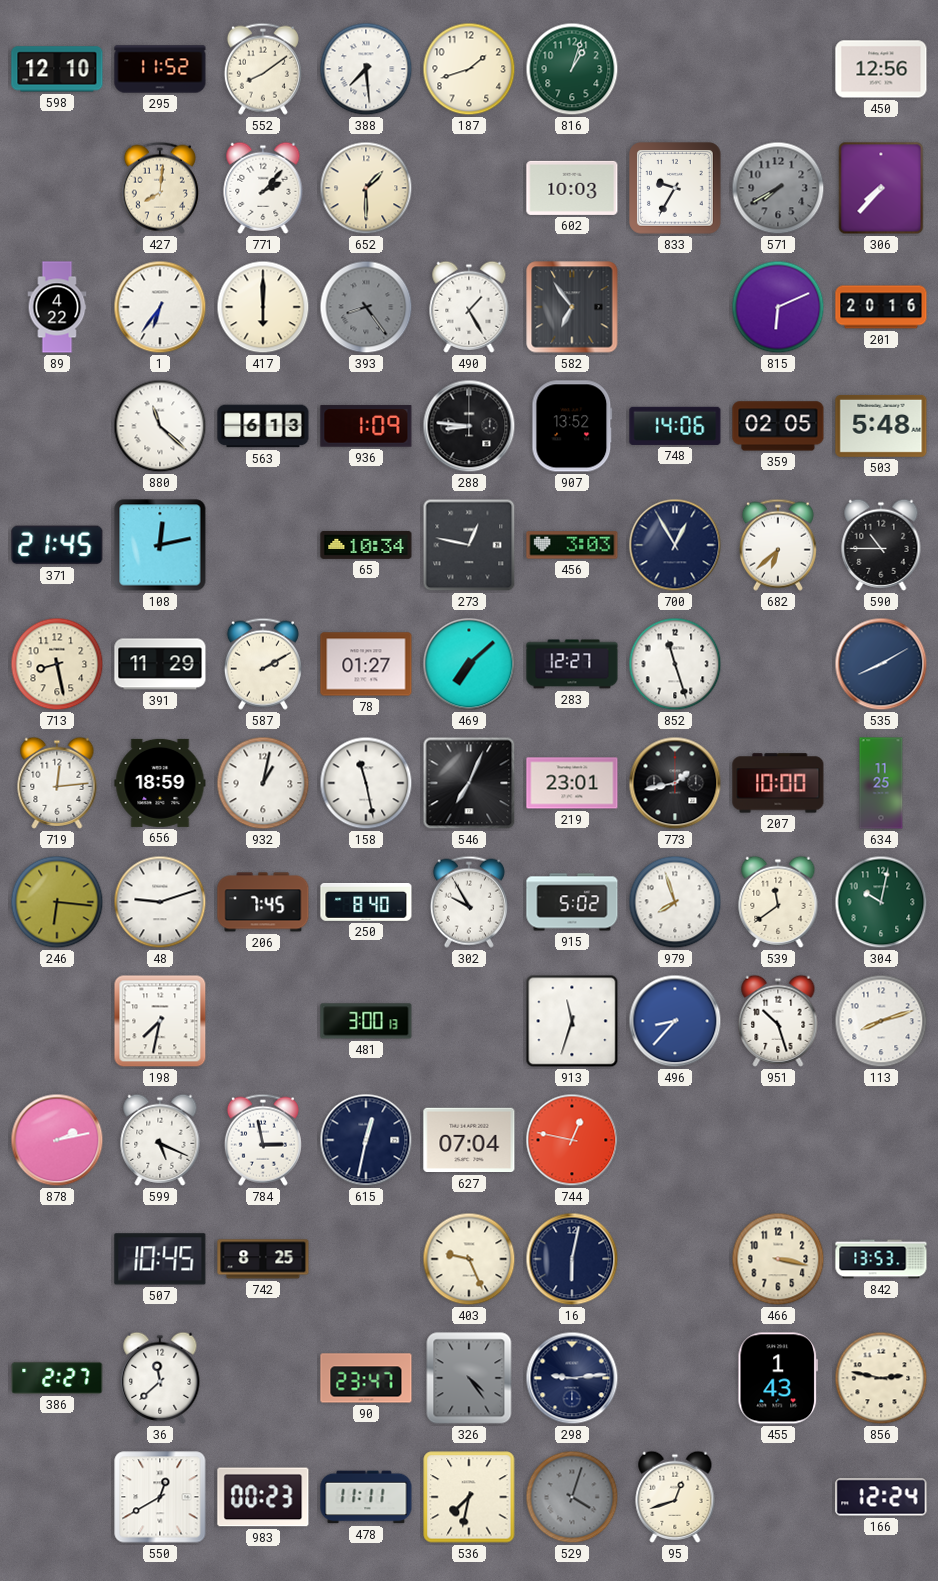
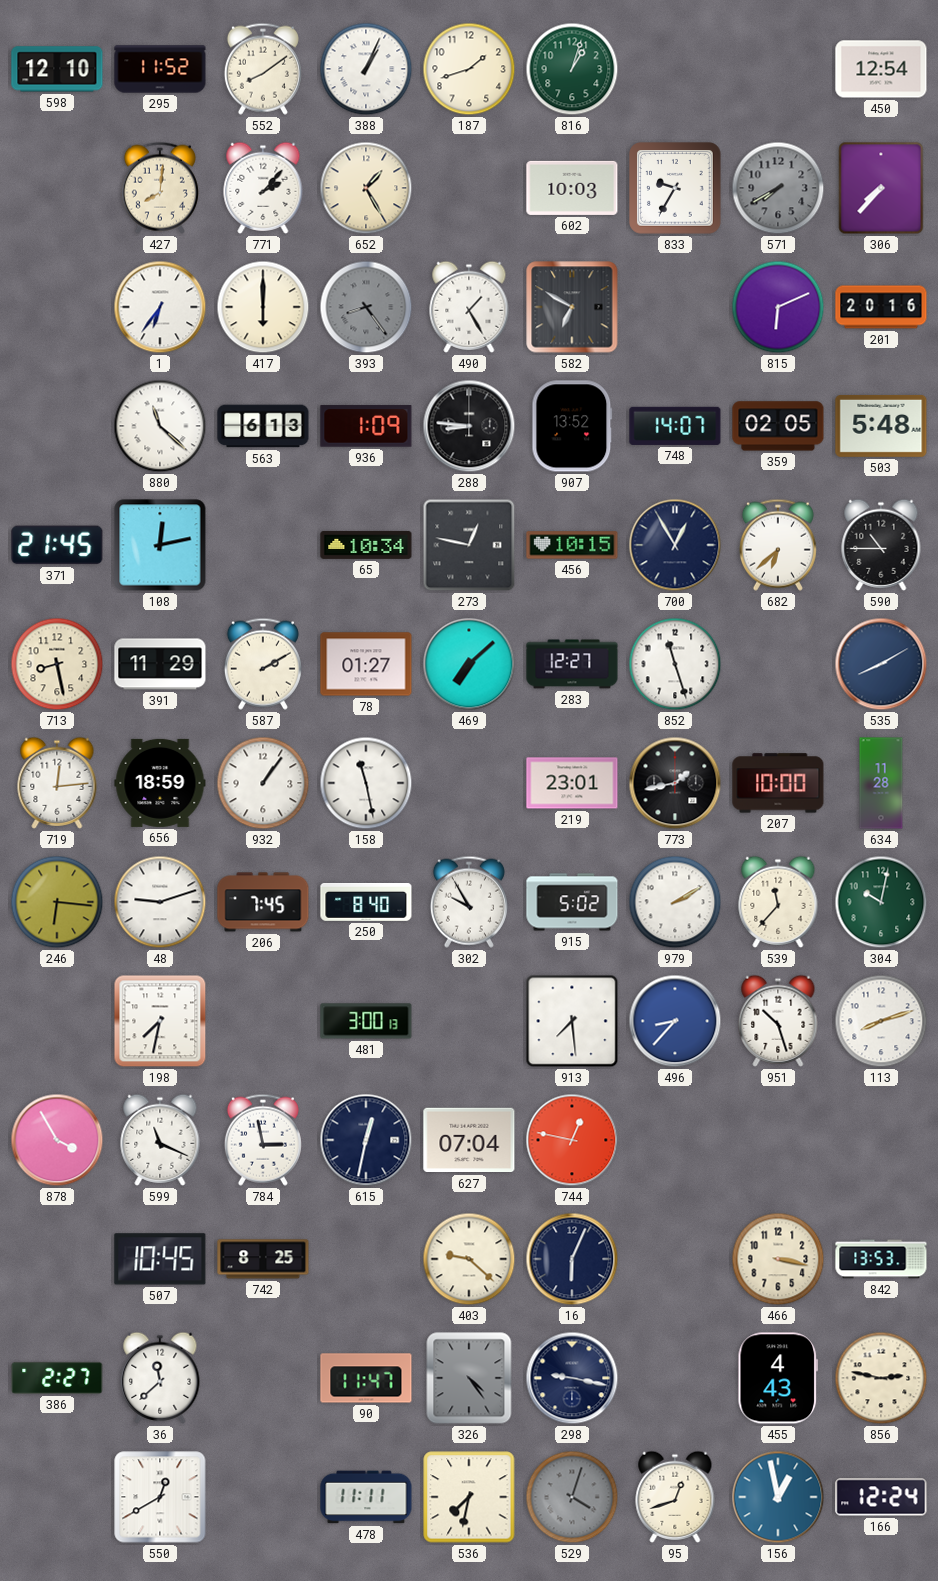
388: 7:29 -> 1:04
450: 12:56 -> 12:54
652: 1:30 -> 1:25
89: 4:22 -> none
582: 6:54 -> 6:50
748: 14:06 -> 14:07
456: 3:03 -> 10:15
932: 1:02 -> 1:06
546: 7:04 -> none
634: 11:25 -> 11:28
979: 7:57 -> 2:10
539: 11:39 -> 11:37
913: 11:33 -> 7:29
878: 2:13 -> 3:55
599: 5:19 -> 11:19
403: 9:26 -> 9:22
16: 6:02 -> 6:04
90: 23:47 -> 11:47
298: 9:14 -> 9:17
455: 1:43 -> 4:43
983: 00:23 -> none
156: none -> 12:58
